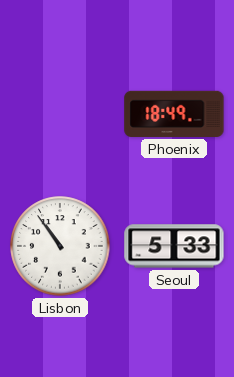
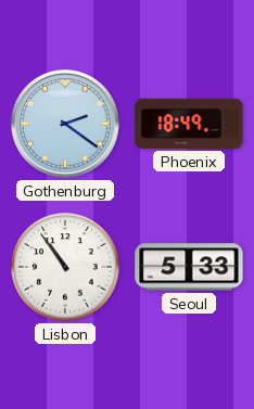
Gothenburg: none -> 2:21
